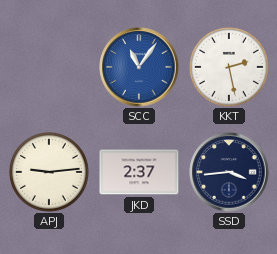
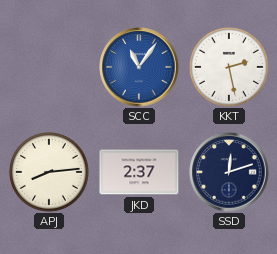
APJ: 9:14 -> 8:14
SSD: 3:44 -> 12:12
